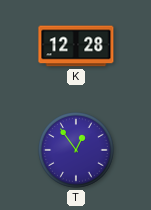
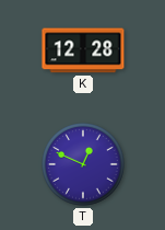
T: 12:54 -> 12:49
